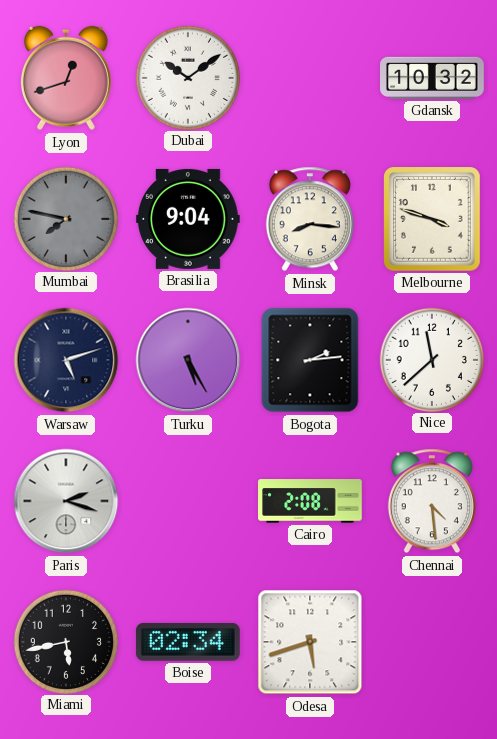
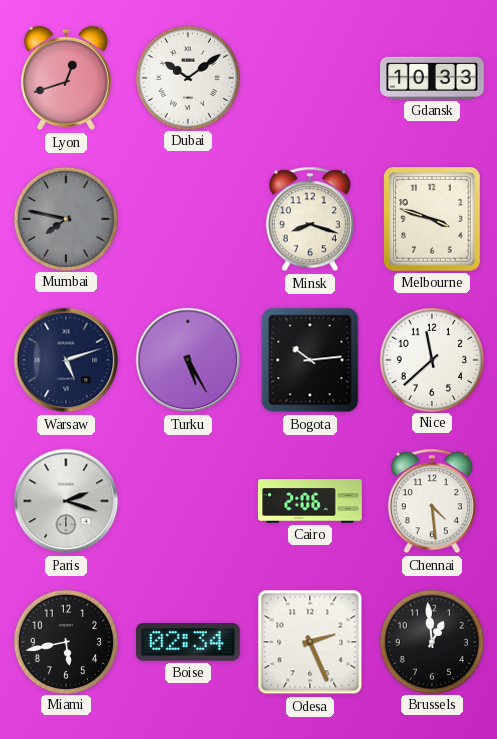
Gdansk: 10:32 -> 10:33
Brasilia: 9:04 -> none
Minsk: 8:16 -> 8:18
Bogota: 2:14 -> 10:14
Cairo: 2:08 -> 2:06
Odesa: 5:42 -> 2:26
Brussels: none -> 12:59
